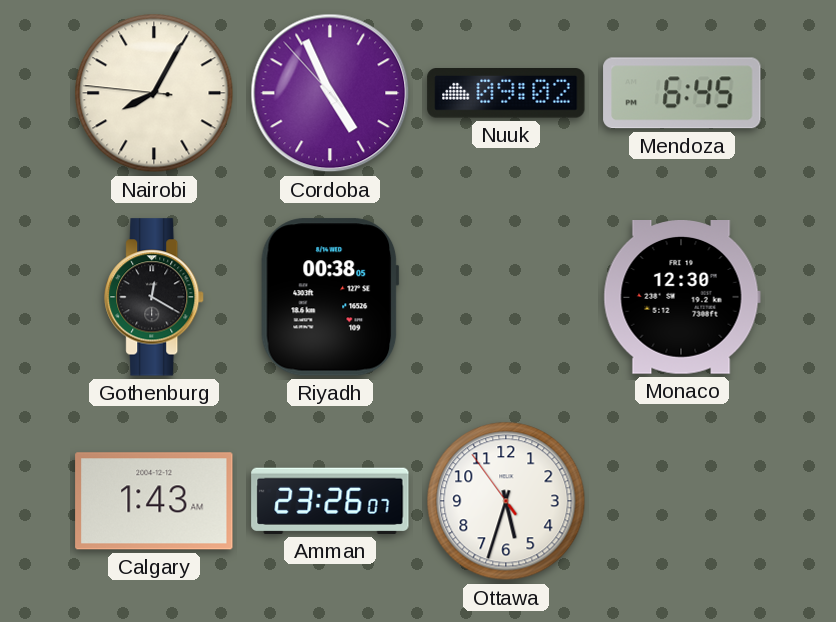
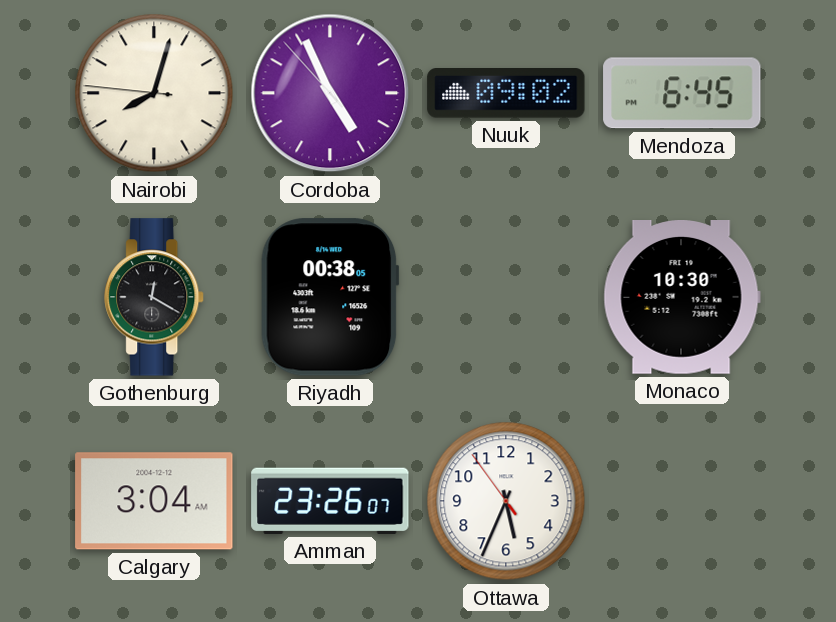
Nairobi: 8:04 -> 8:02
Monaco: 12:30 -> 10:30
Calgary: 1:43 -> 3:04
Ottawa: 5:32 -> 5:33
